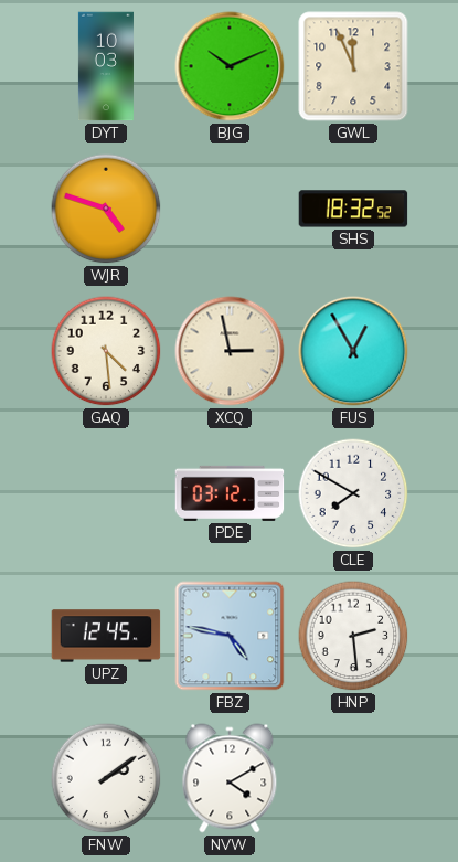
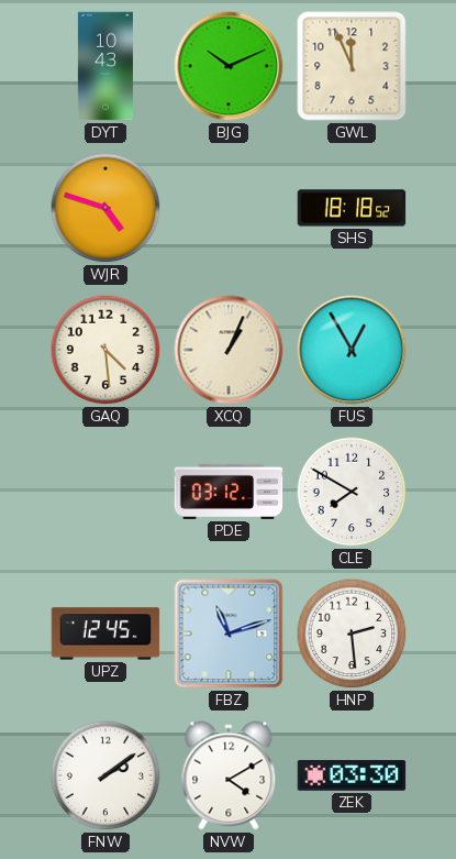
DYT: 10:03 -> 10:43
SHS: 18:32 -> 18:18
XCQ: 2:58 -> 1:04
FBZ: 4:47 -> 11:12
ZEK: none -> 03:30
